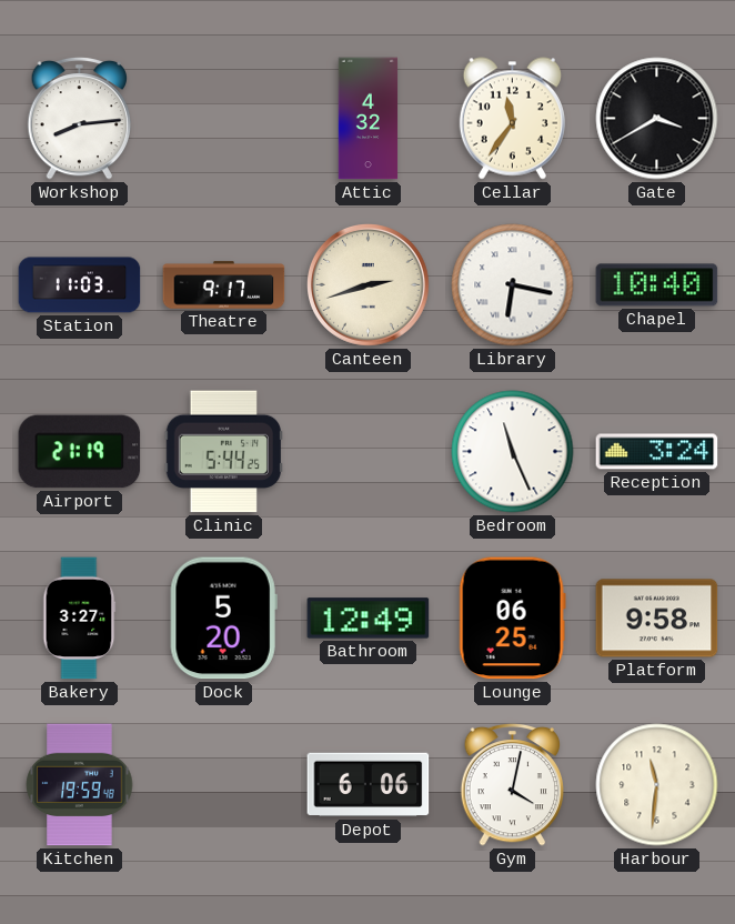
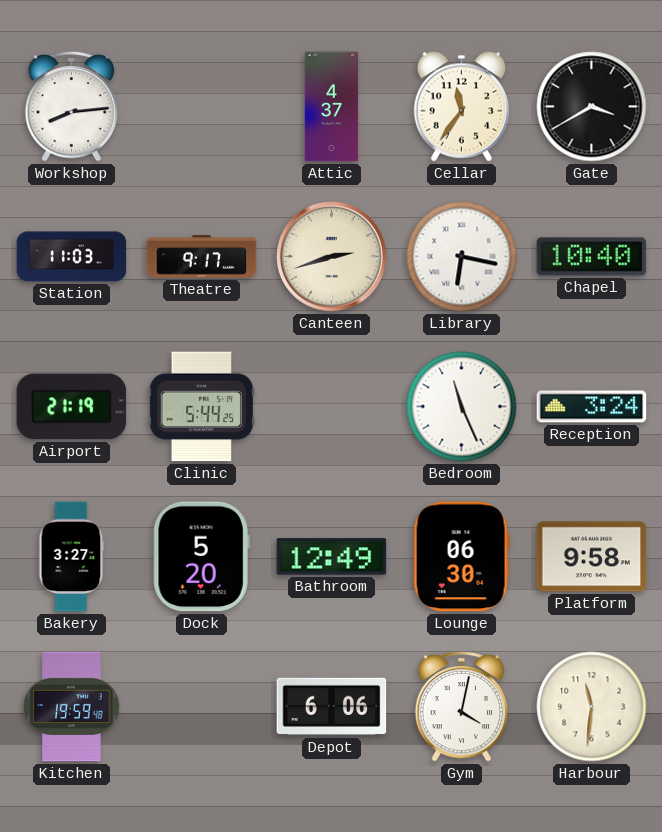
Attic: 4:32 -> 4:37
Lounge: 06:25 -> 06:30
